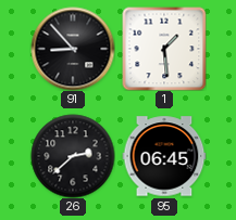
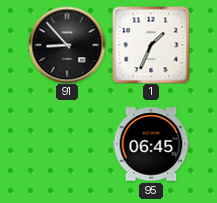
1: 1:29 -> 1:34
26: 2:38 -> none
